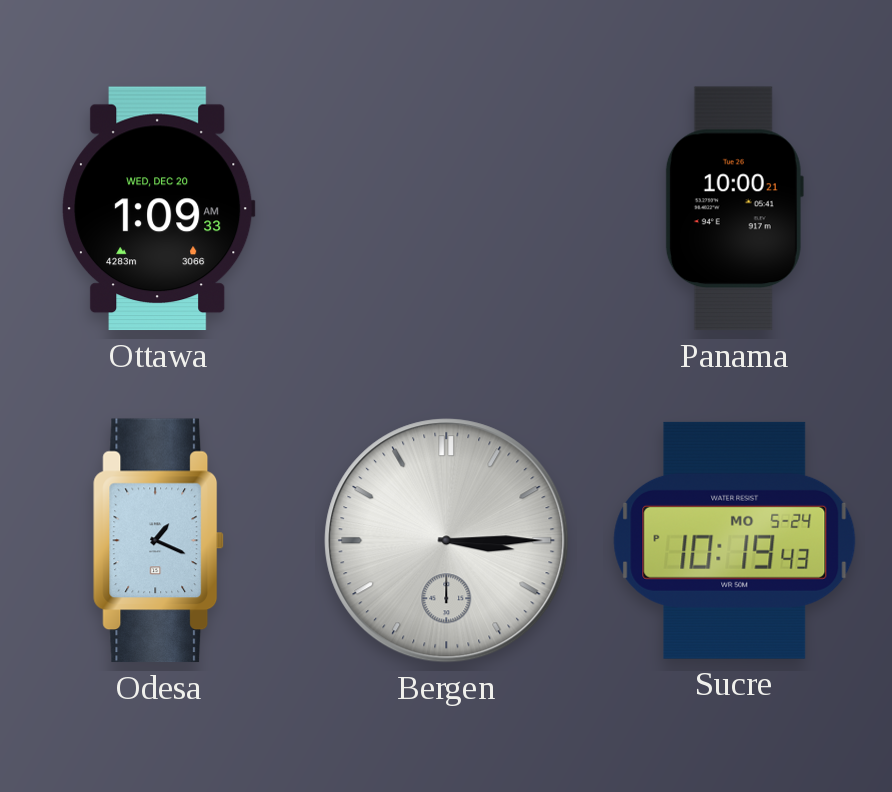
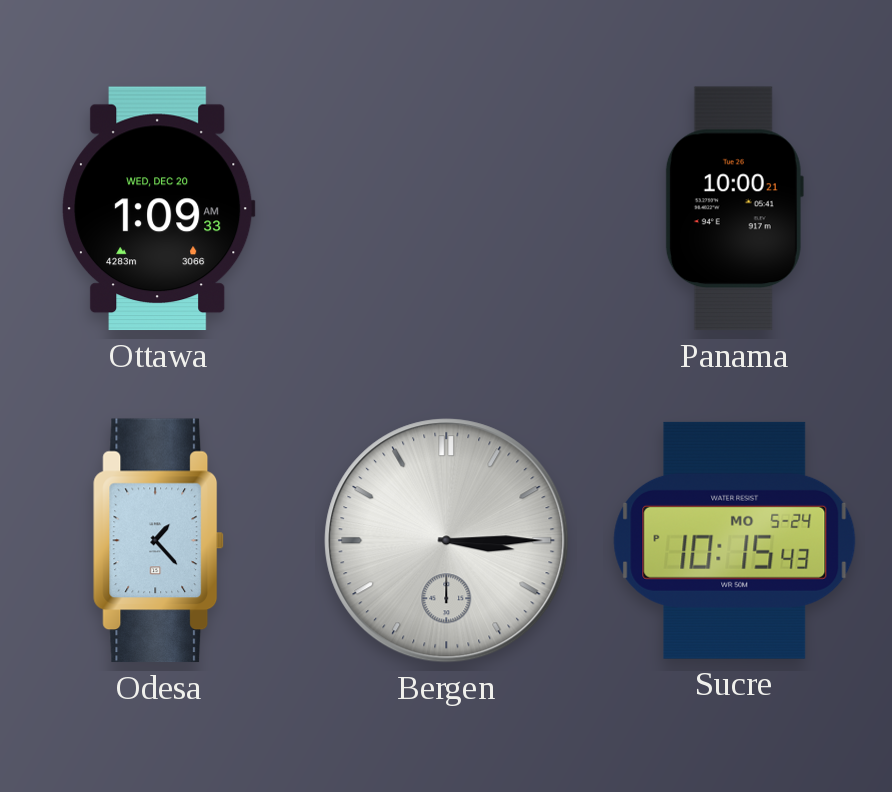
Odesa: 1:19 -> 1:23
Sucre: 10:19 -> 10:15
